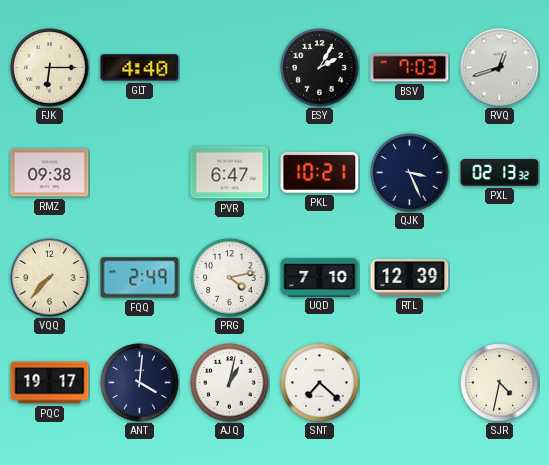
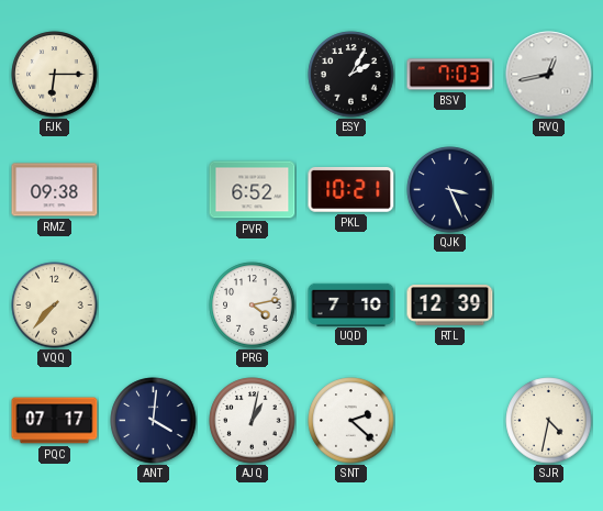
GLT: 4:40 -> none
RVQ: 12:42 -> 12:43
PVR: 6:47 -> 6:52
PXL: 02:13 -> none
FQQ: 2:49 -> none
PQC: 19:17 -> 07:17
SNT: 7:22 -> 2:22
